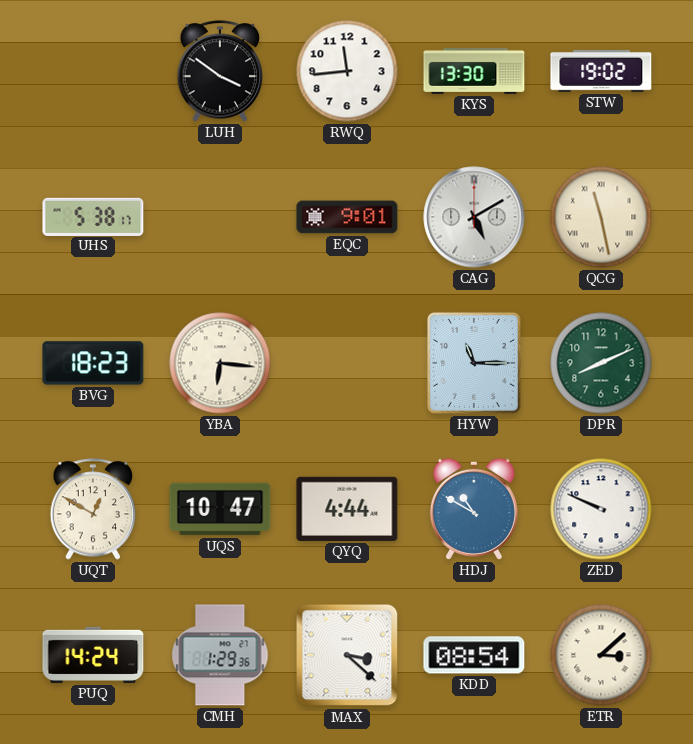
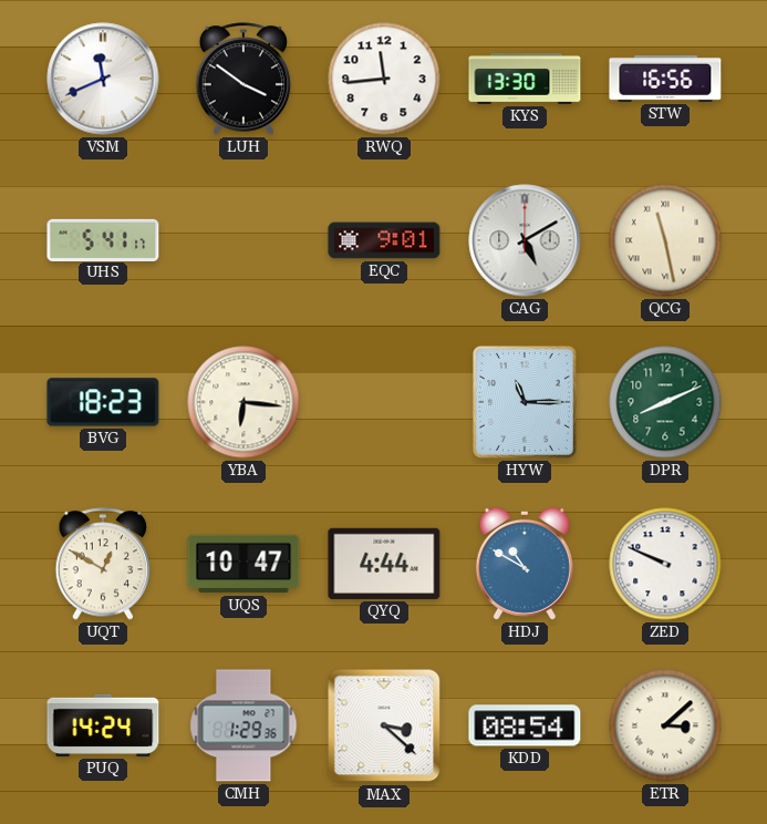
VSM: none -> 11:41
STW: 19:02 -> 16:56
UHS: 5:38 -> 5:41
